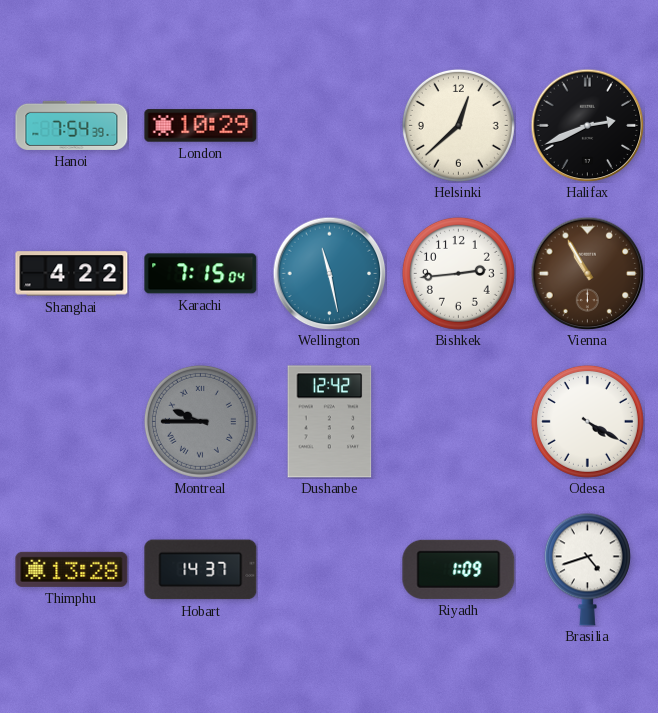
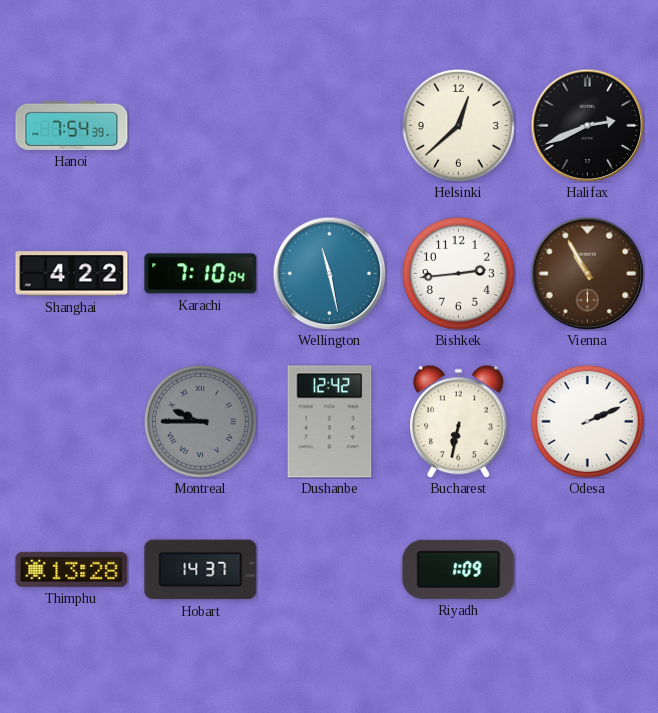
London: 10:29 -> none
Karachi: 7:15 -> 7:10
Bucharest: none -> 6:32
Odesa: 4:20 -> 2:11
Brasilia: 4:42 -> none
